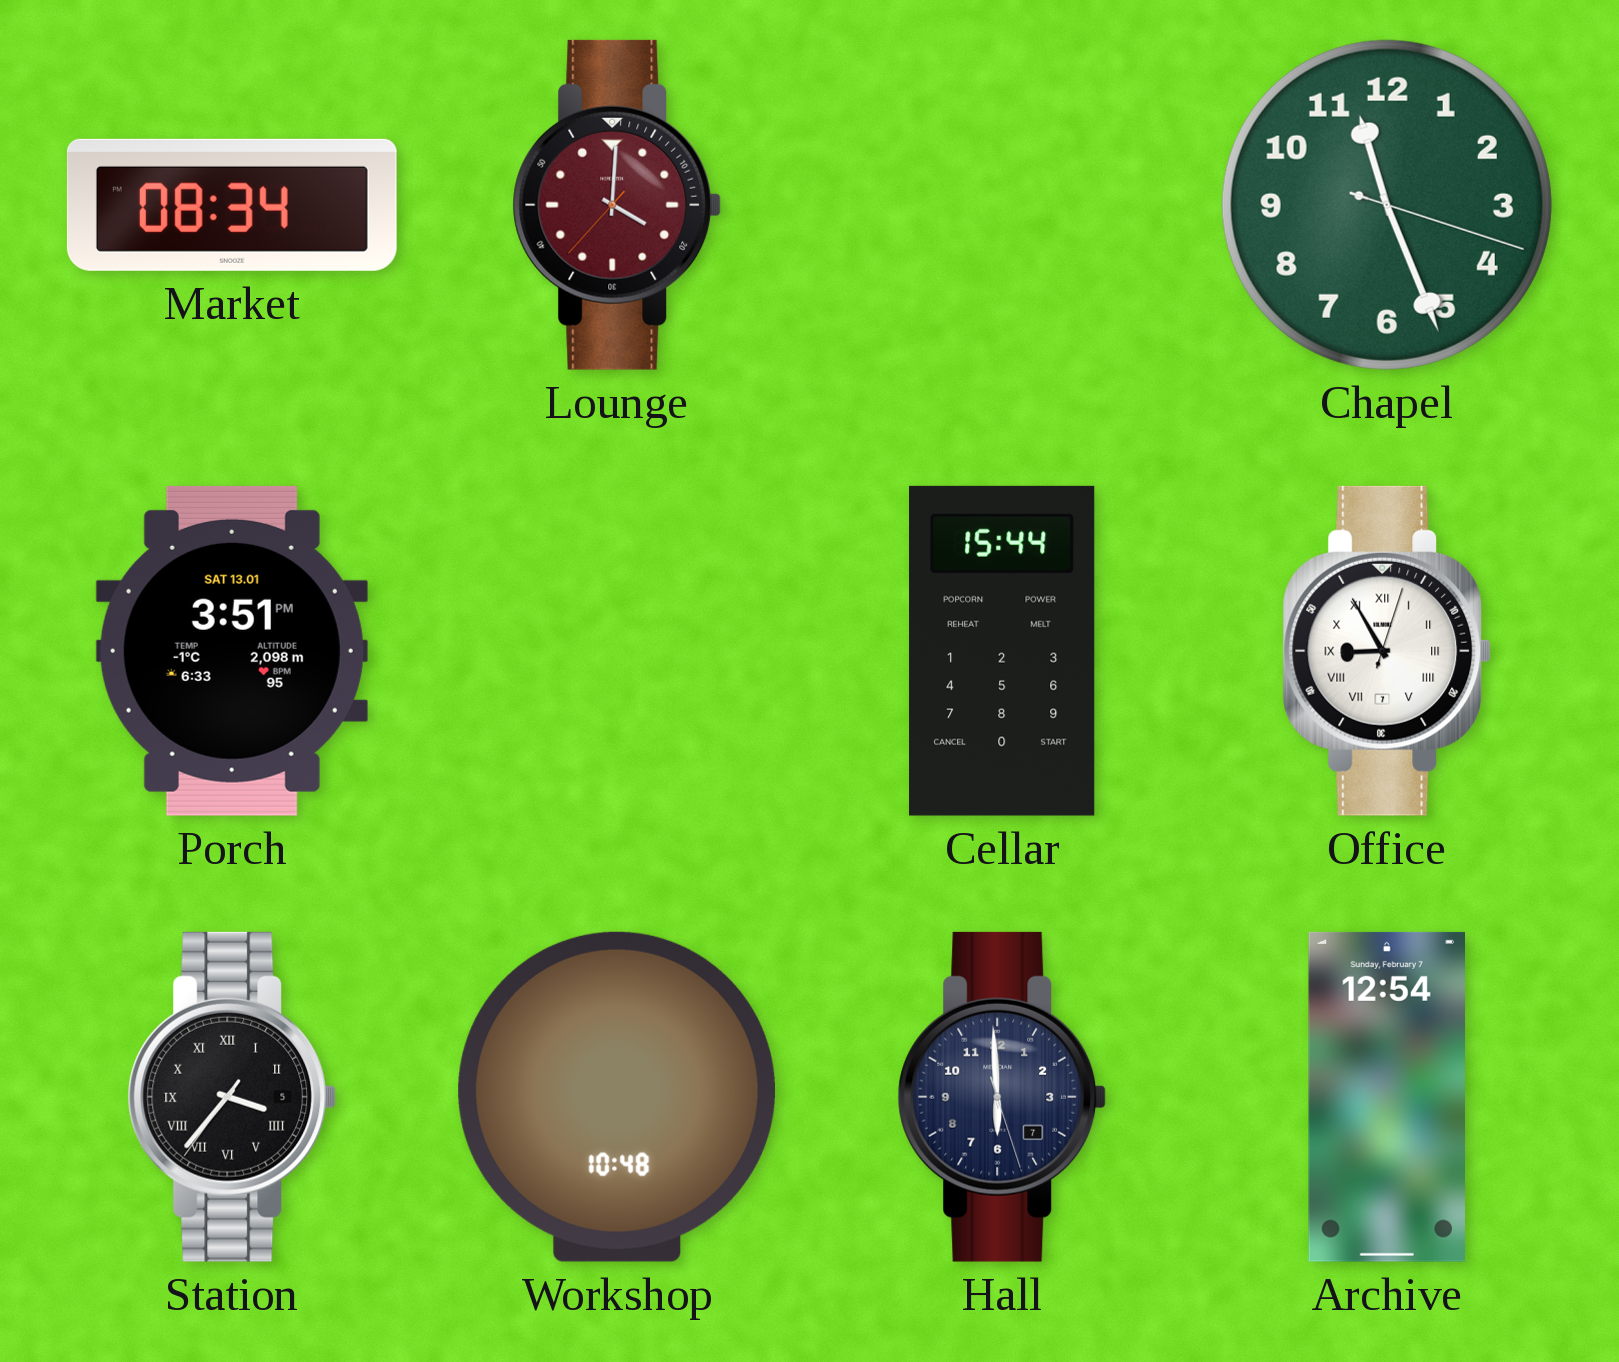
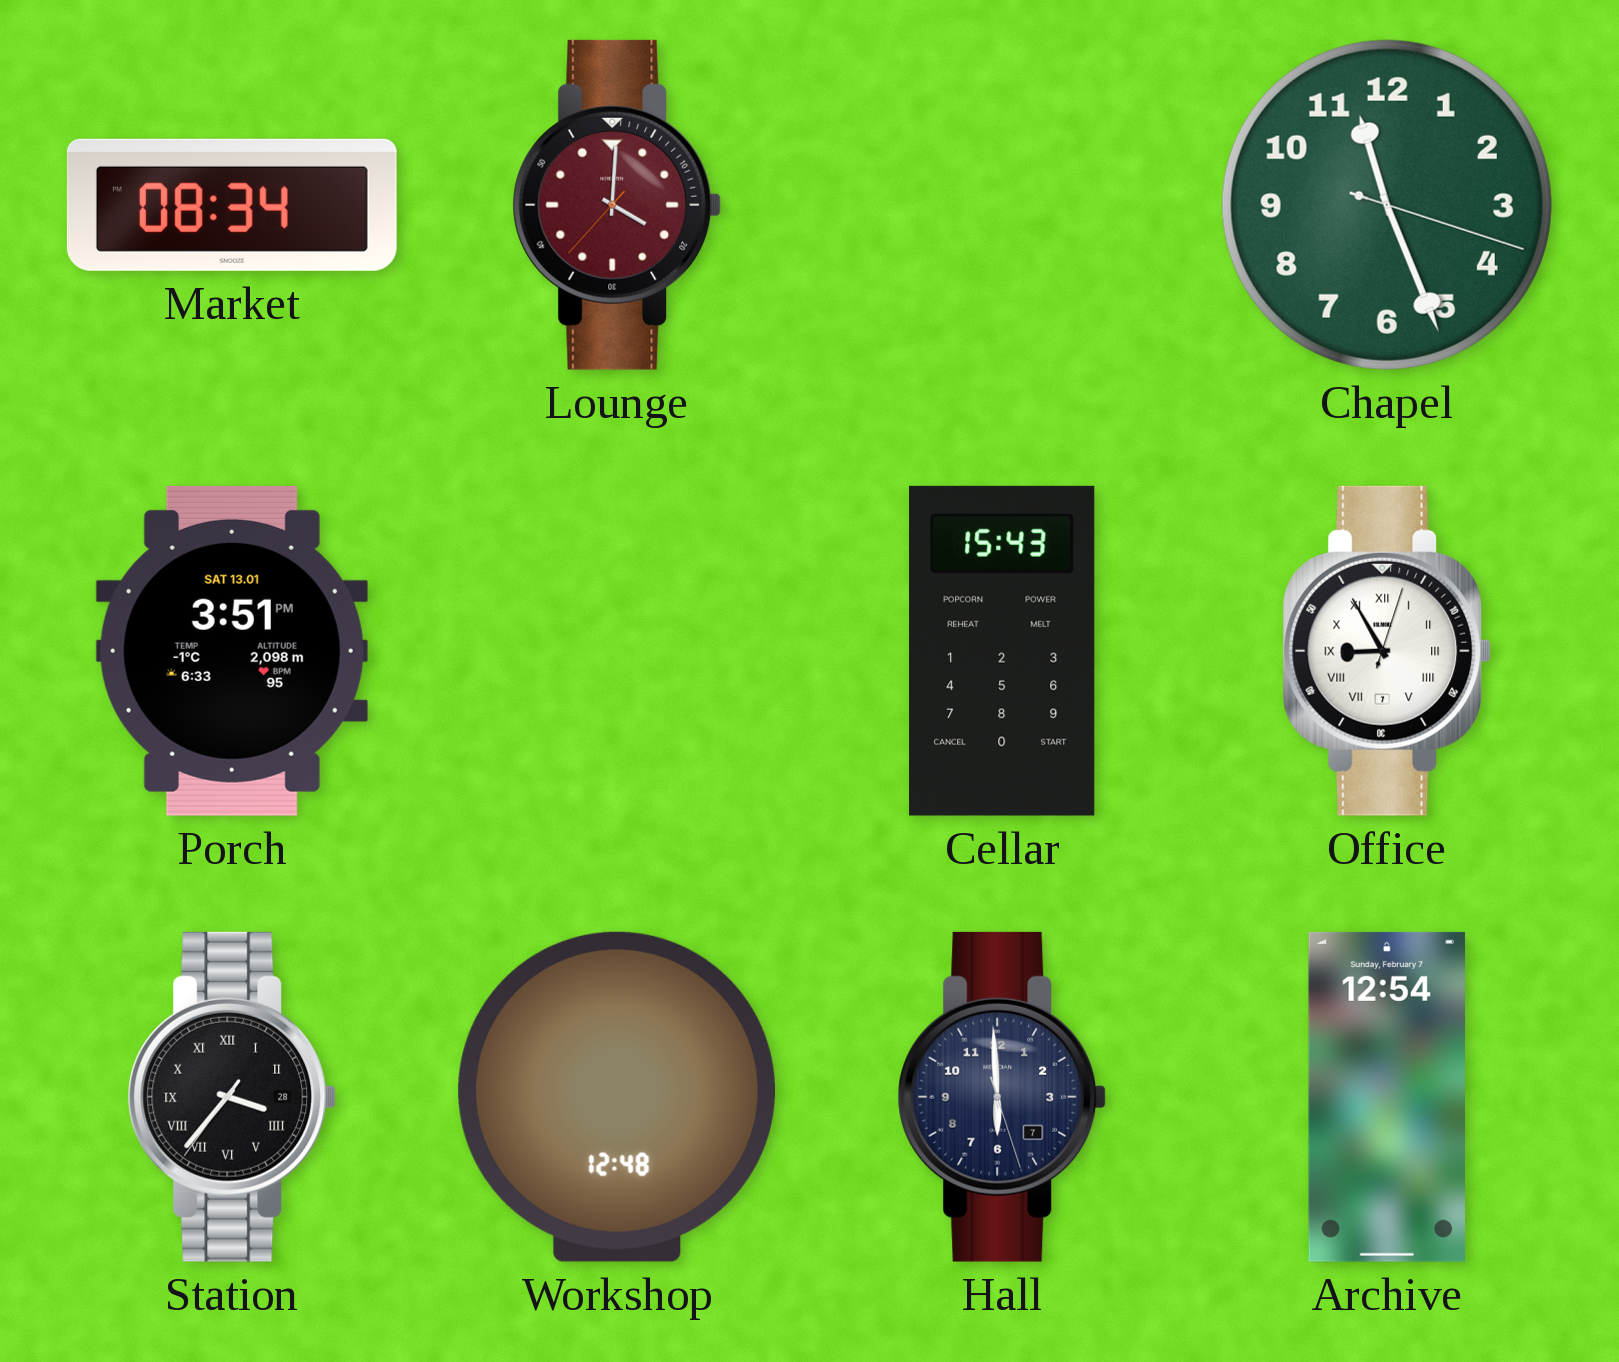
Cellar: 15:44 -> 15:43
Station date: 5 -> 28
Workshop: 10:48 -> 12:48
